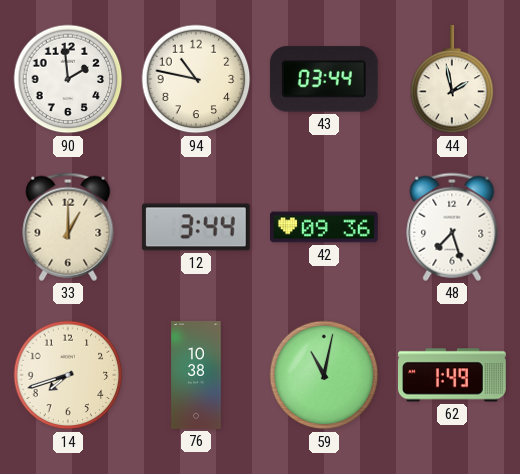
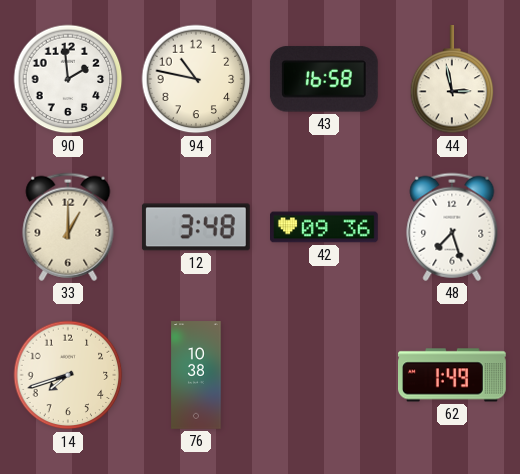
43: 03:44 -> 16:58
44: 1:58 -> 2:58
12: 3:44 -> 3:48
59: 11:02 -> none
